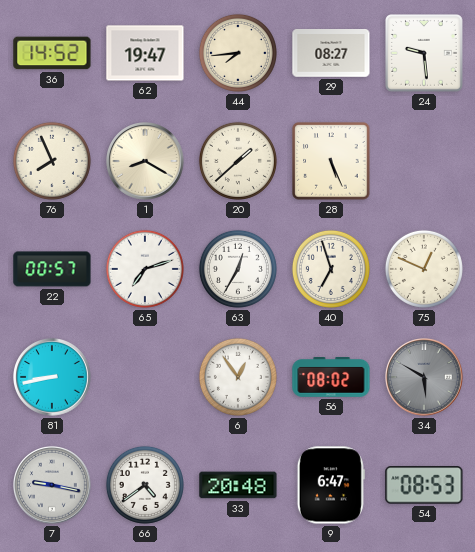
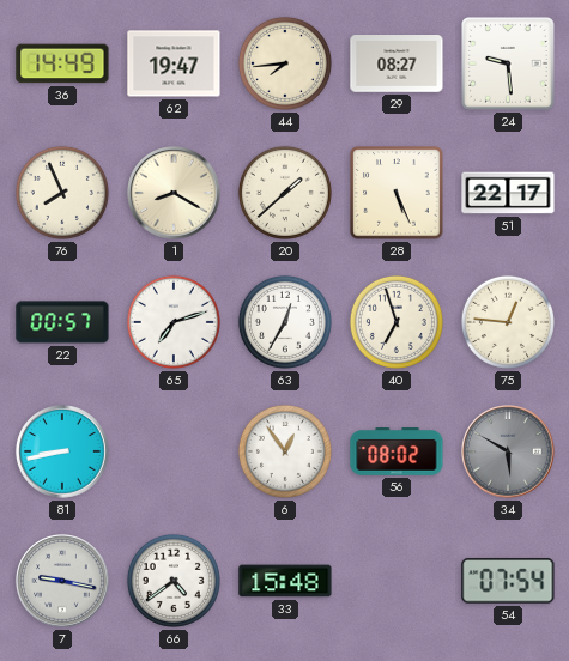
36: 14:52 -> 14:49
51: none -> 22:17
75: 12:49 -> 12:46
33: 20:48 -> 15:48
9: 6:47 -> none
54: 08:53 -> 07:54
